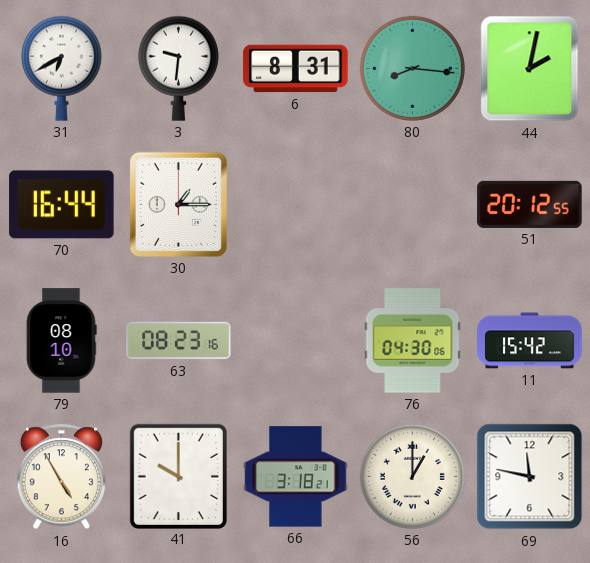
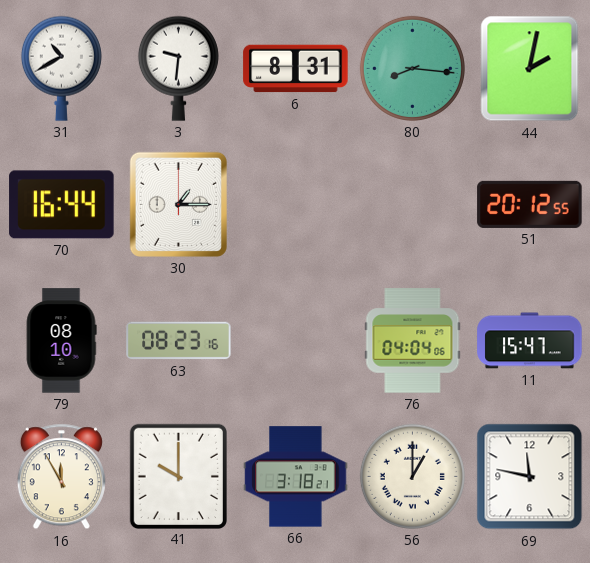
31: 6:40 -> 10:40
76: 04:30 -> 04:04
11: 15:42 -> 15:47
16: 4:55 -> 11:55
